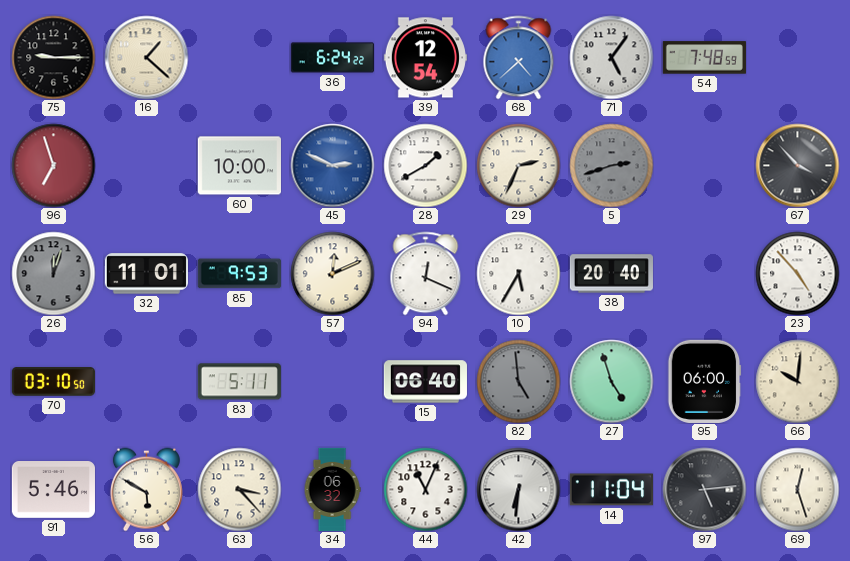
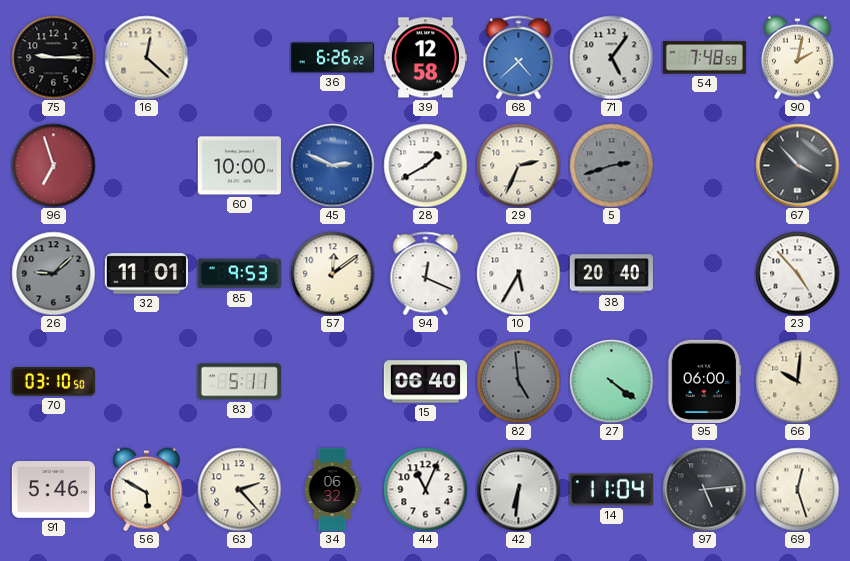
16: 1:22 -> 12:22
36: 6:24 -> 6:26
39: 12:54 -> 12:58
90: none -> 2:02
26: 12:03 -> 9:08
57: 12:11 -> 12:09
27: 4:57 -> 4:21
63: 3:23 -> 2:23
